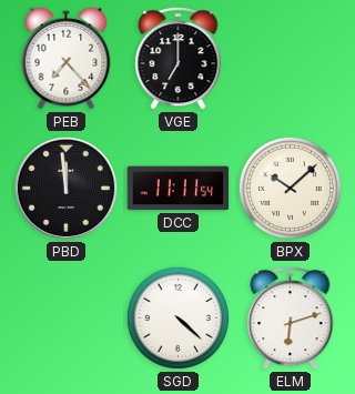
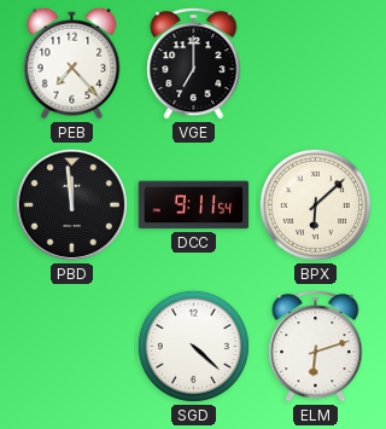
DCC: 11:11 -> 9:11
BPX: 10:08 -> 6:08
